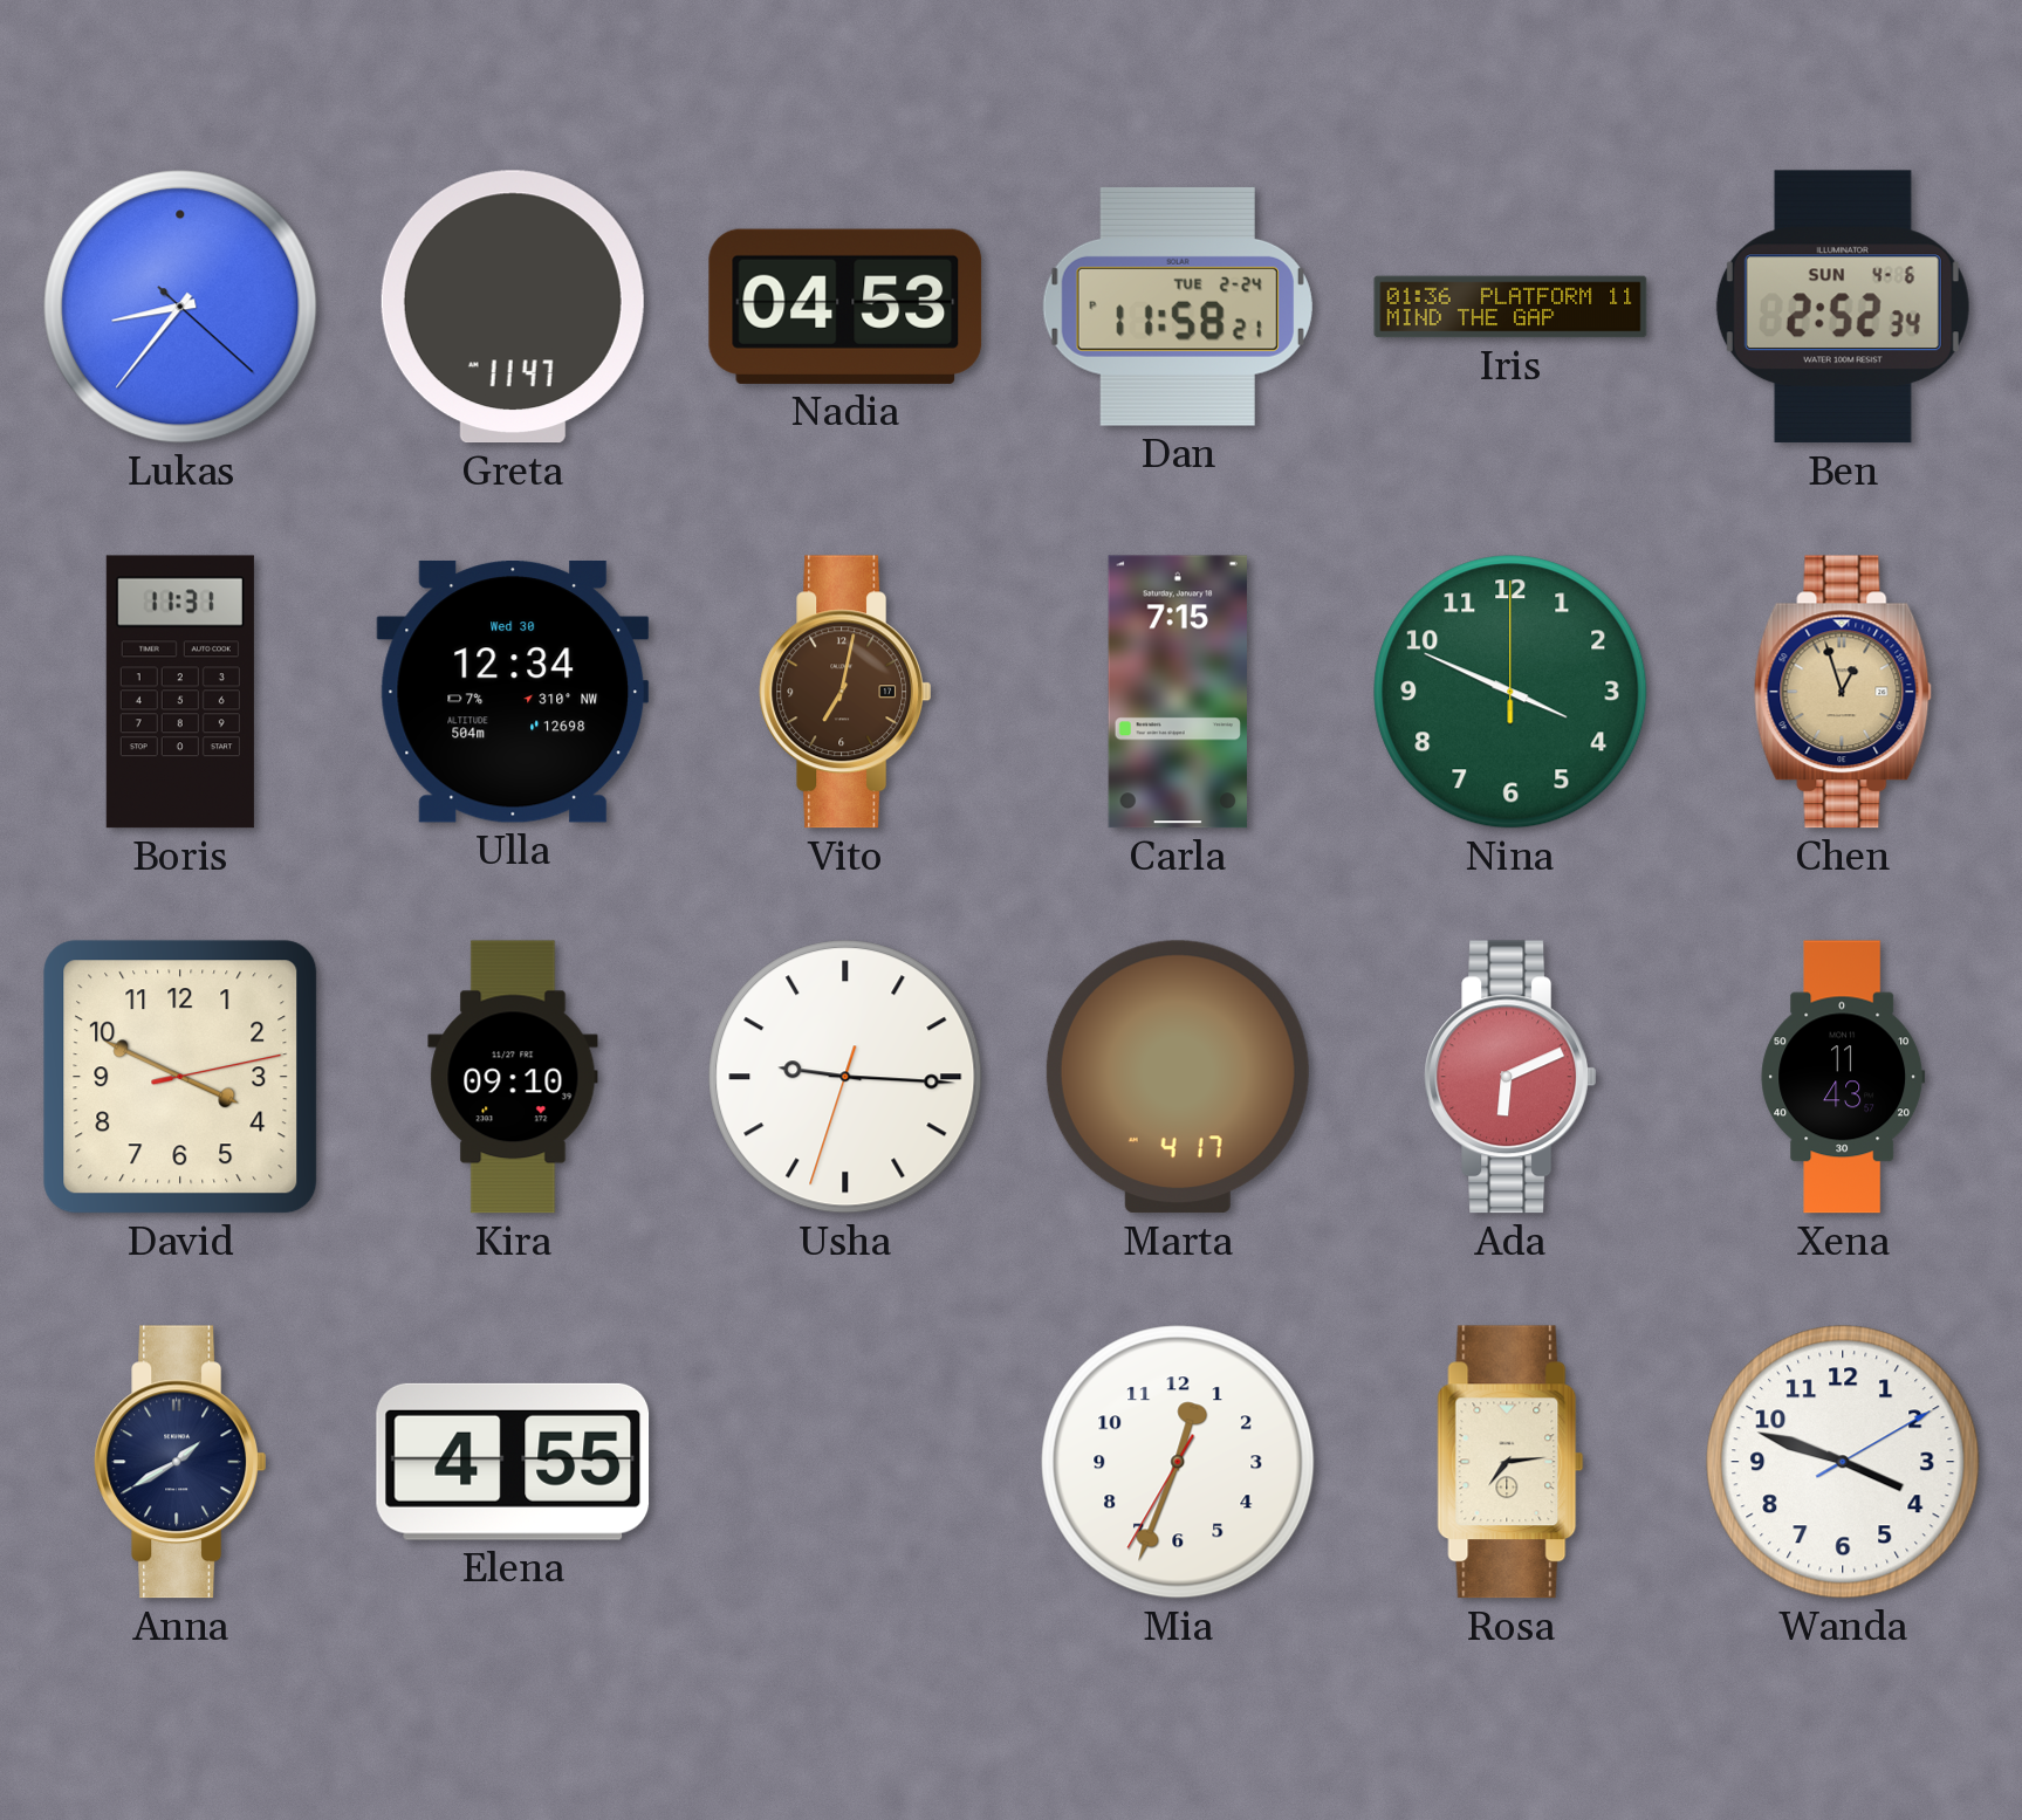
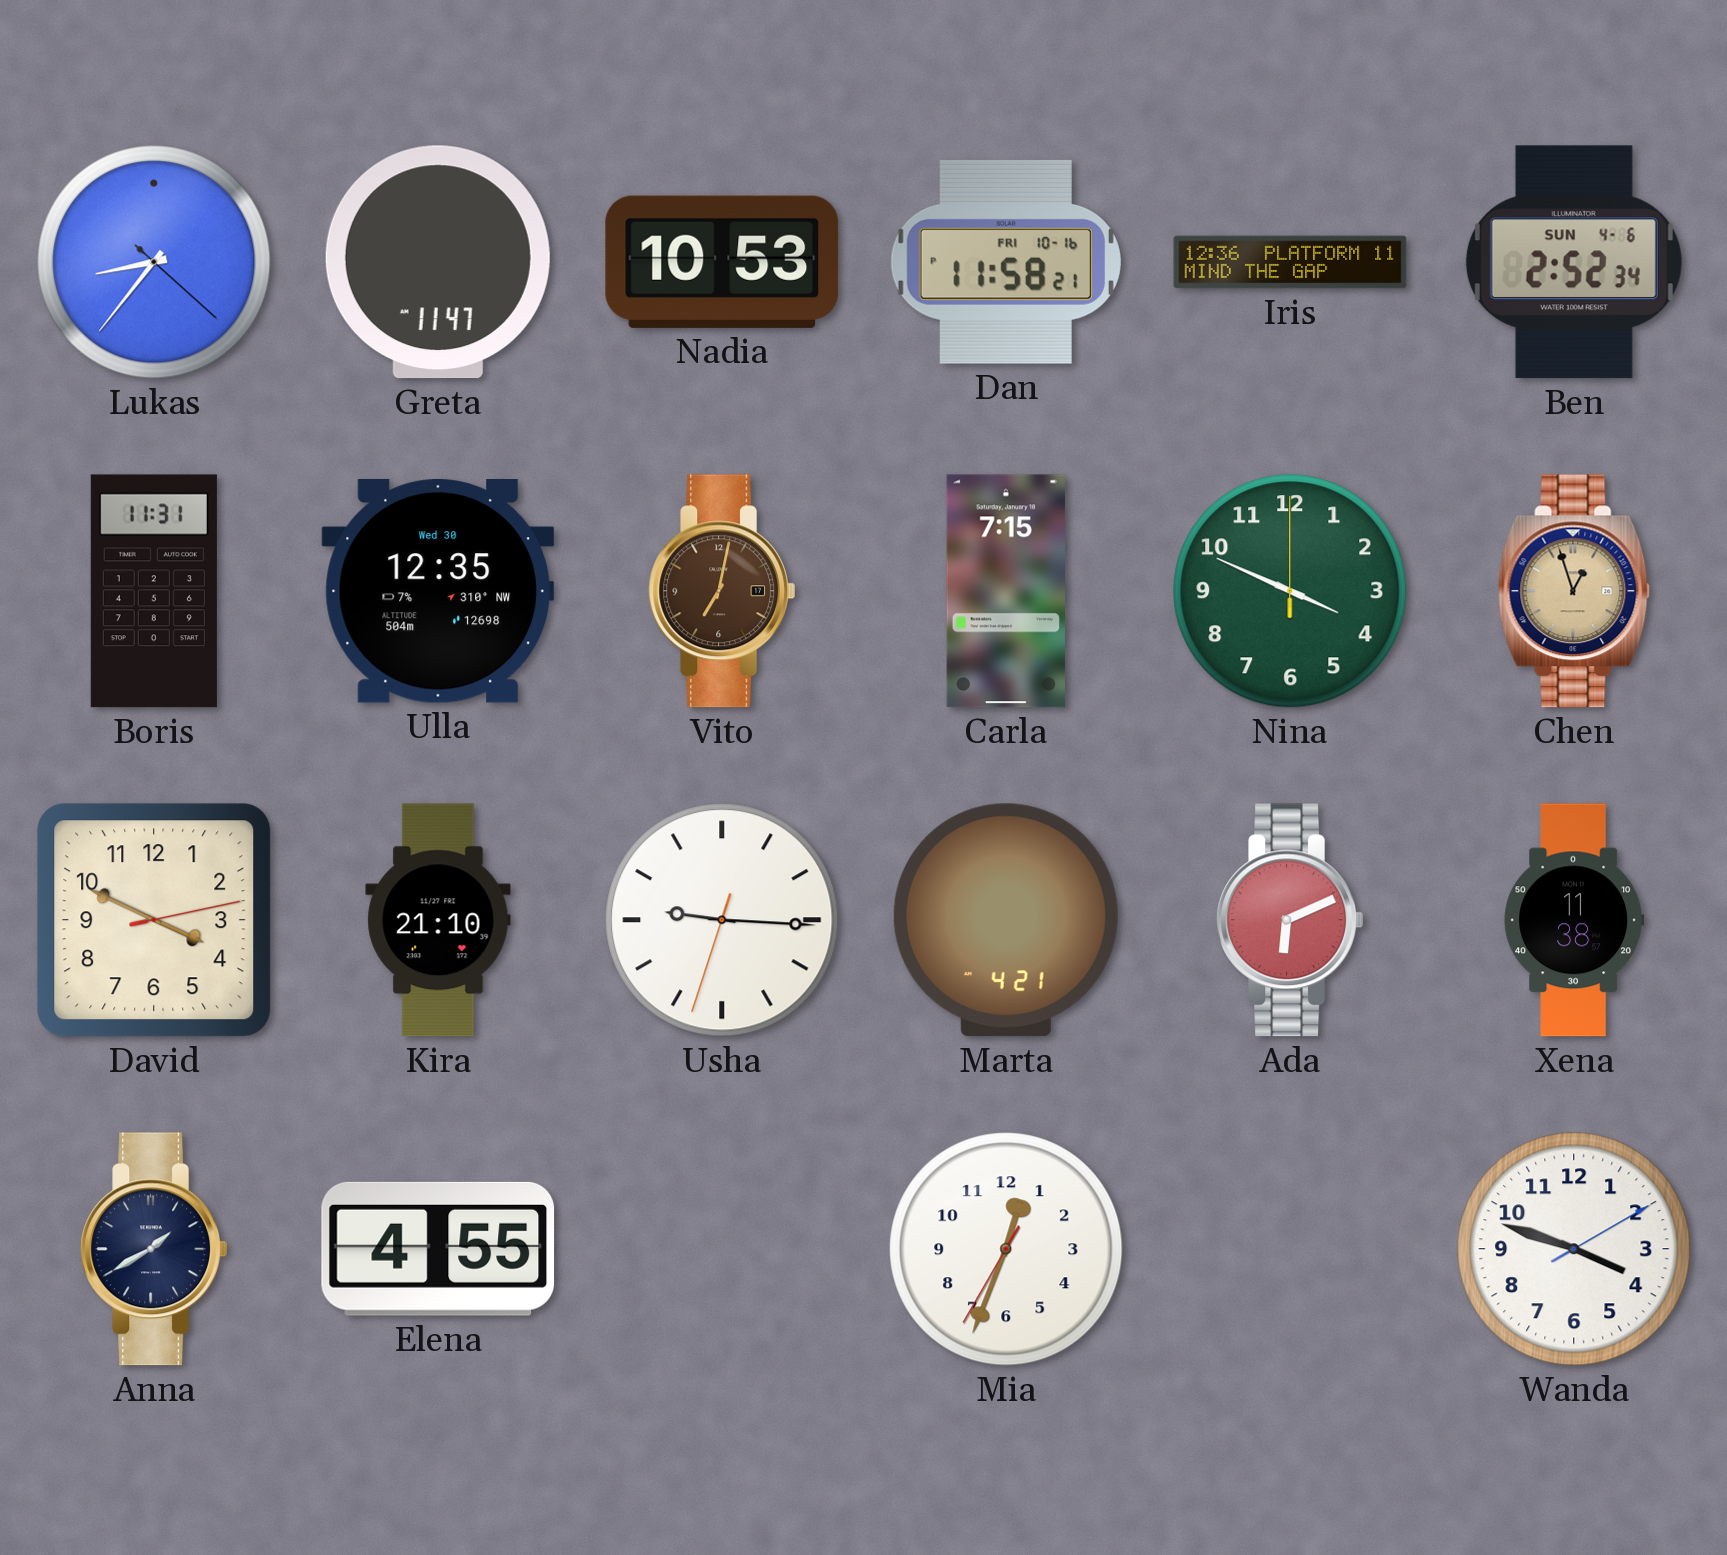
Nadia: 04:53 -> 10:53
Dan date: TUE 2-24 -> FRI 10-16
Iris: 01:36 -> 12:36
Ulla: 12:34 -> 12:35
Kira: 09:10 -> 21:10
Marta: 4:17 -> 4:21
Xena: 11:43 -> 11:38
Rosa: 7:14 -> none
